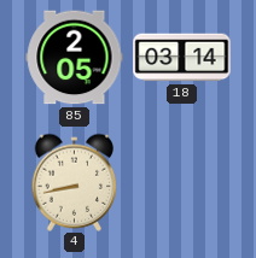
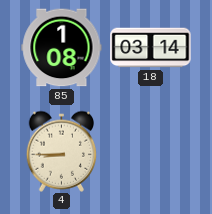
85: 2:05 -> 1:08
4: 8:43 -> 8:45
